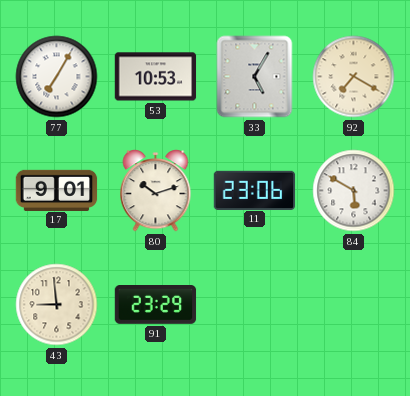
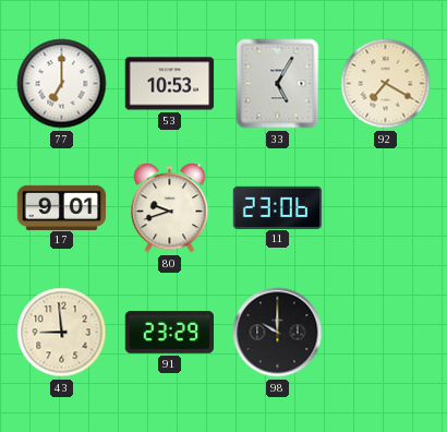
77: 7:05 -> 7:00
80: 10:12 -> 9:42
84: 5:50 -> none
98: none -> 10:00
